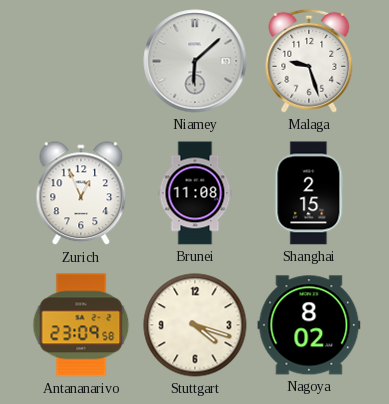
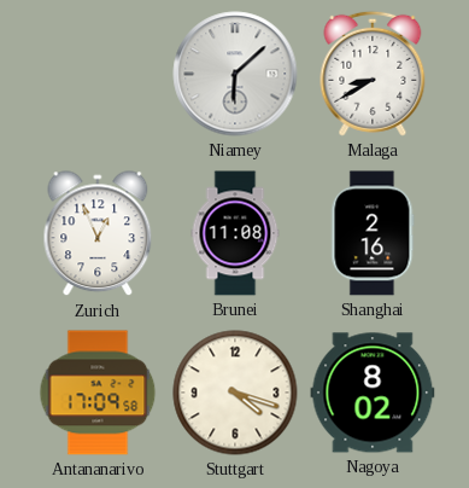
Malaga: 9:27 -> 8:40
Shanghai: 2:15 -> 2:16
Antananarivo: 23:09 -> 17:09
